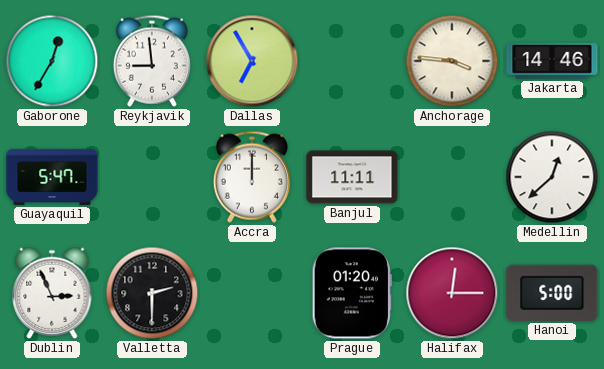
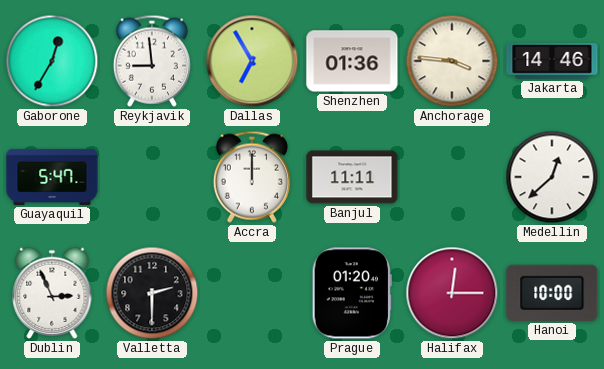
Shenzhen: none -> 01:36
Hanoi: 5:00 -> 10:00
